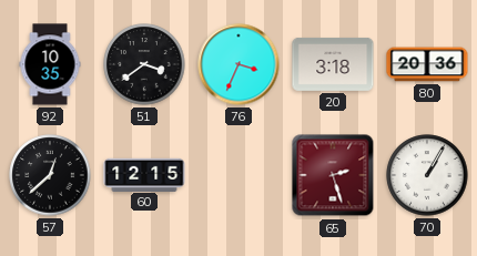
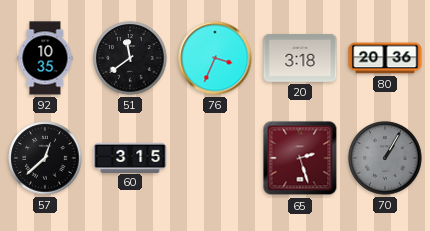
51: 3:39 -> 11:39
60: 12:15 -> 3:15
70 dial: white -> grey
